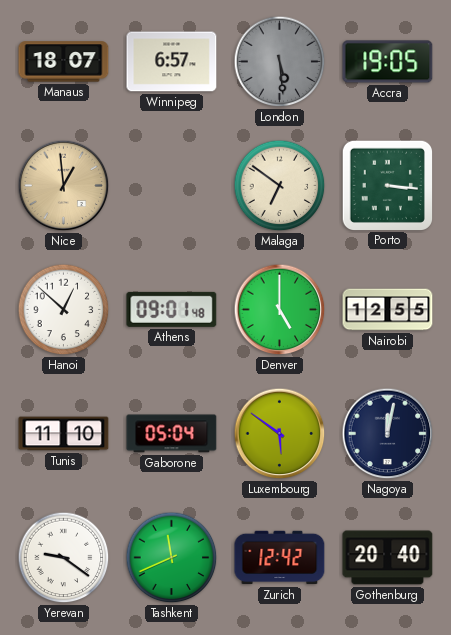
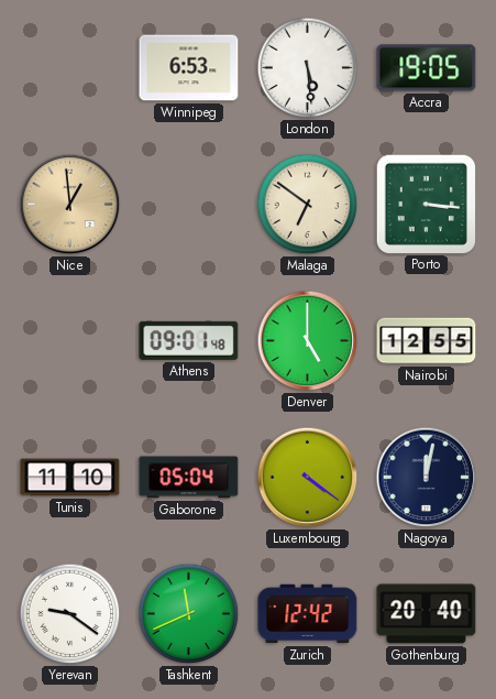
Manaus: 18:07 -> none
Winnipeg: 6:57 -> 6:53
London dial: grey -> white
Hanoi: 12:52 -> none
Luxembourg: 5:51 -> 4:21
